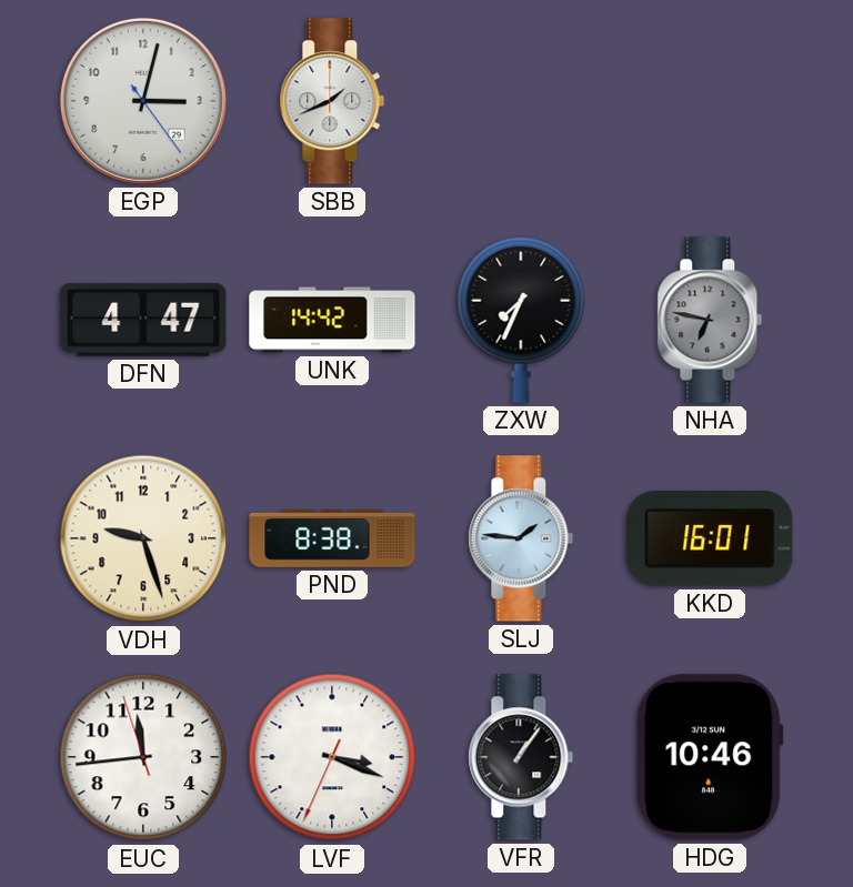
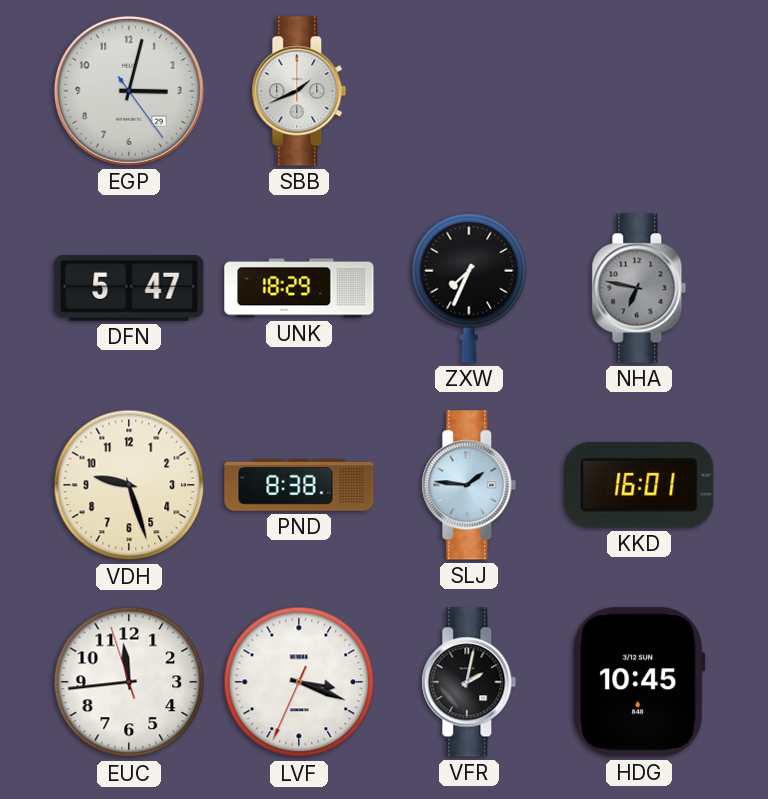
DFN: 4:47 -> 5:47
UNK: 14:42 -> 18:29
VFR: 1:06 -> 2:02
HDG: 10:46 -> 10:45
